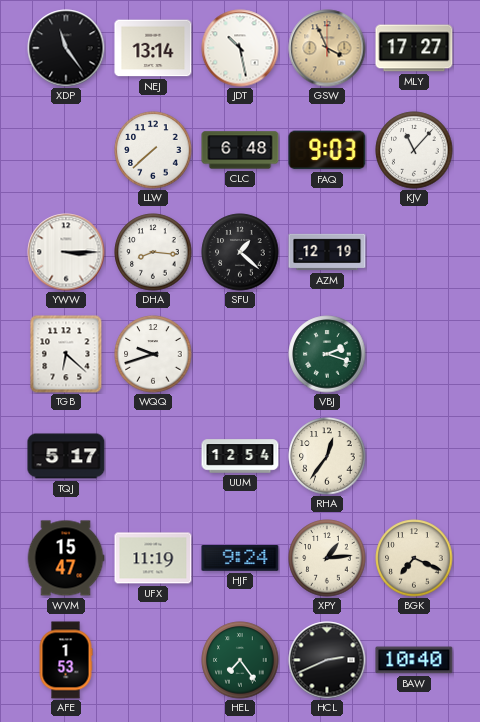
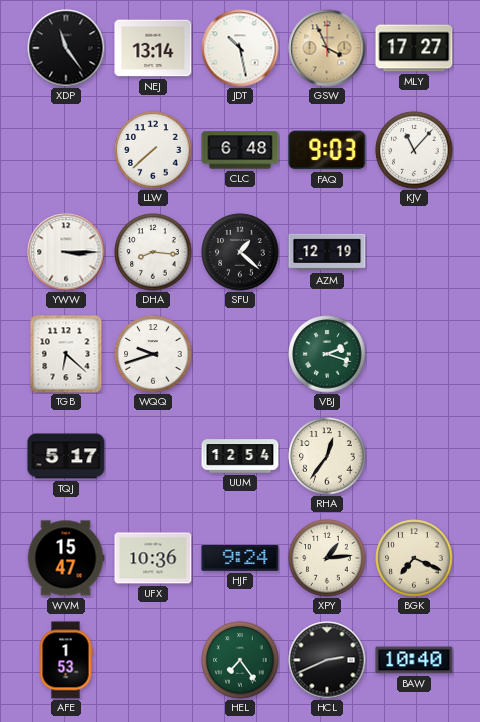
UFX: 11:19 -> 10:36
